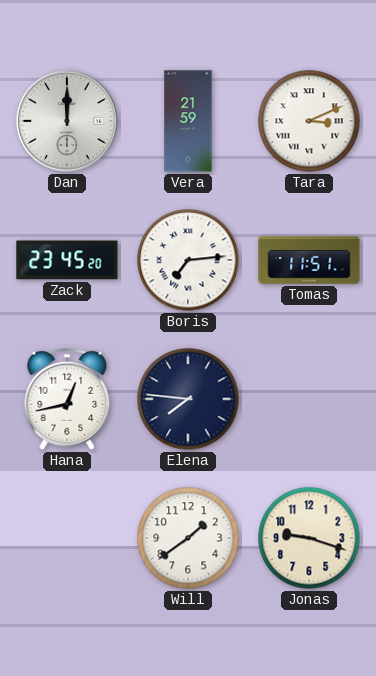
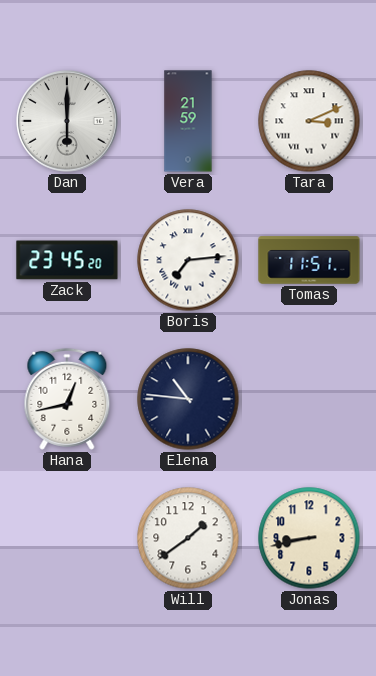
Dan: 12:00 -> 6:00
Elena: 7:46 -> 10:46
Jonas: 9:18 -> 8:43
